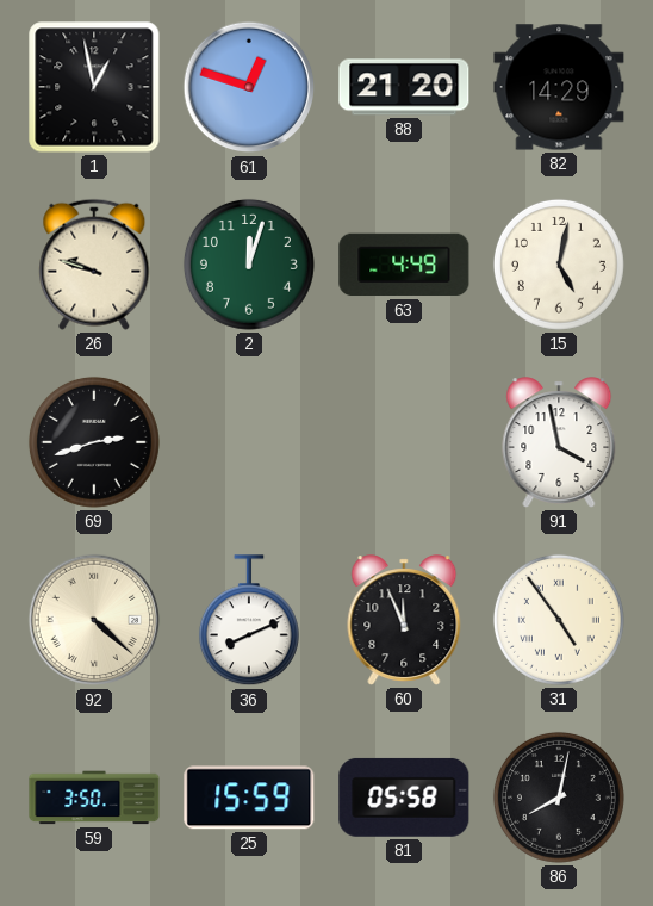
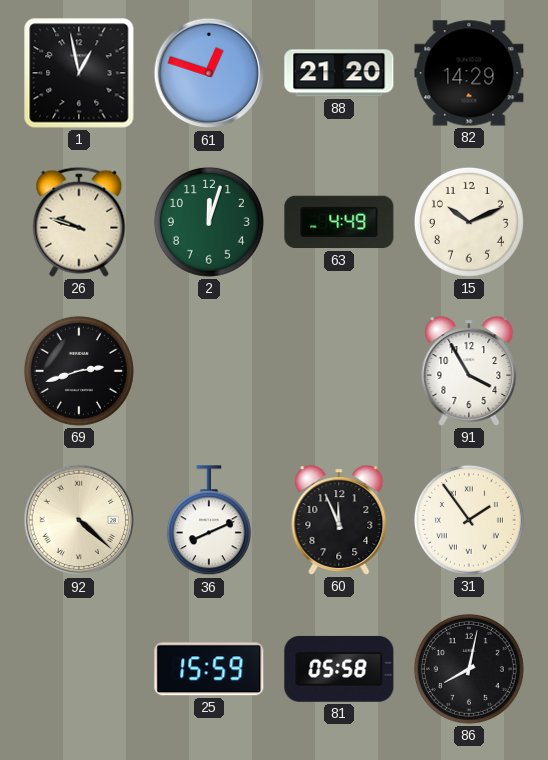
15: 5:02 -> 10:11
91: 3:58 -> 3:55
31: 4:54 -> 1:54
59: 3:50 -> none
